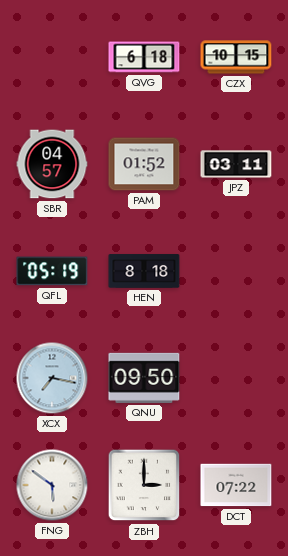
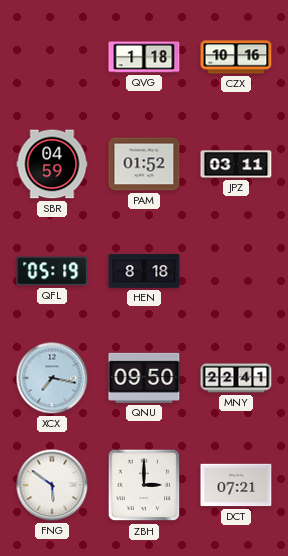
QVG: 6:18 -> 1:18
CZX: 10:15 -> 10:16
SBR: 04:57 -> 04:59
MNY: none -> 22:41
DCT: 07:22 -> 07:21
